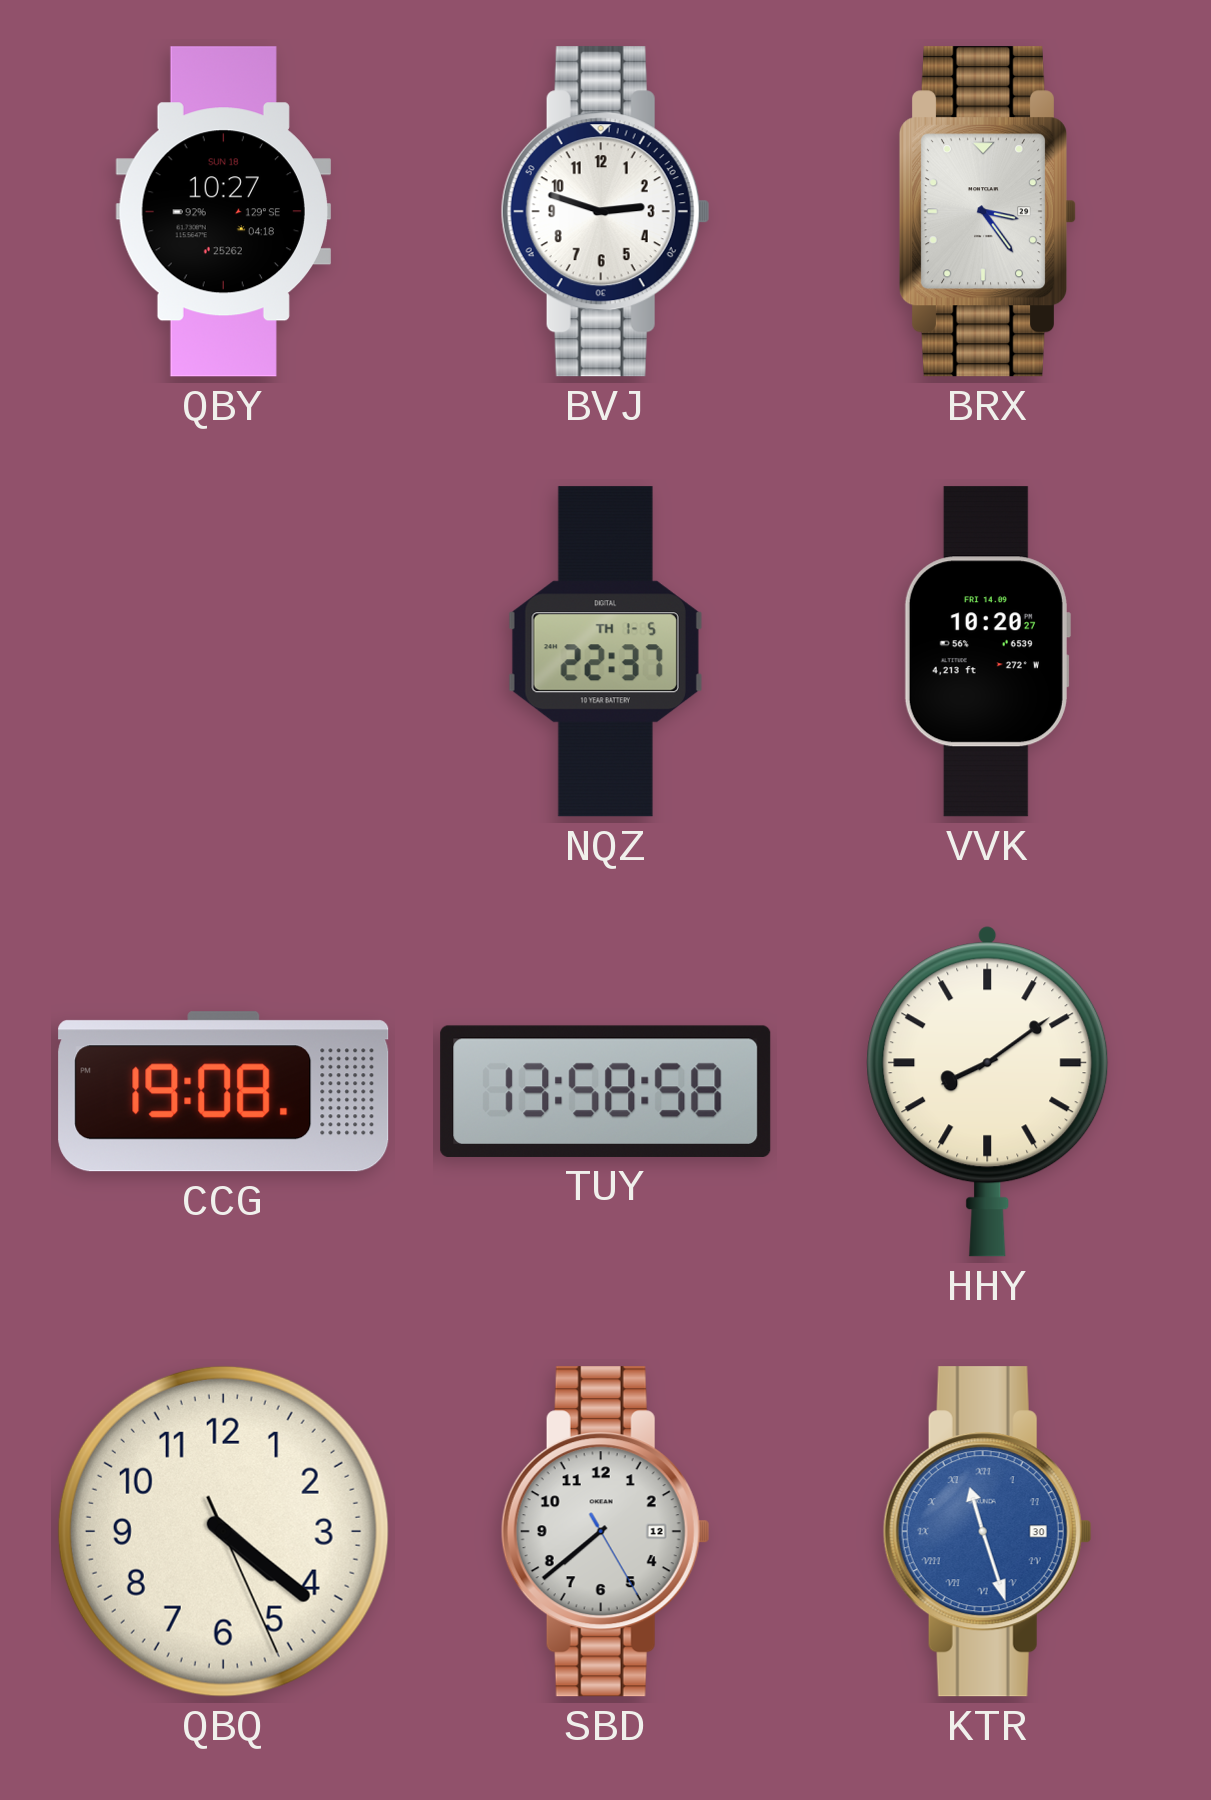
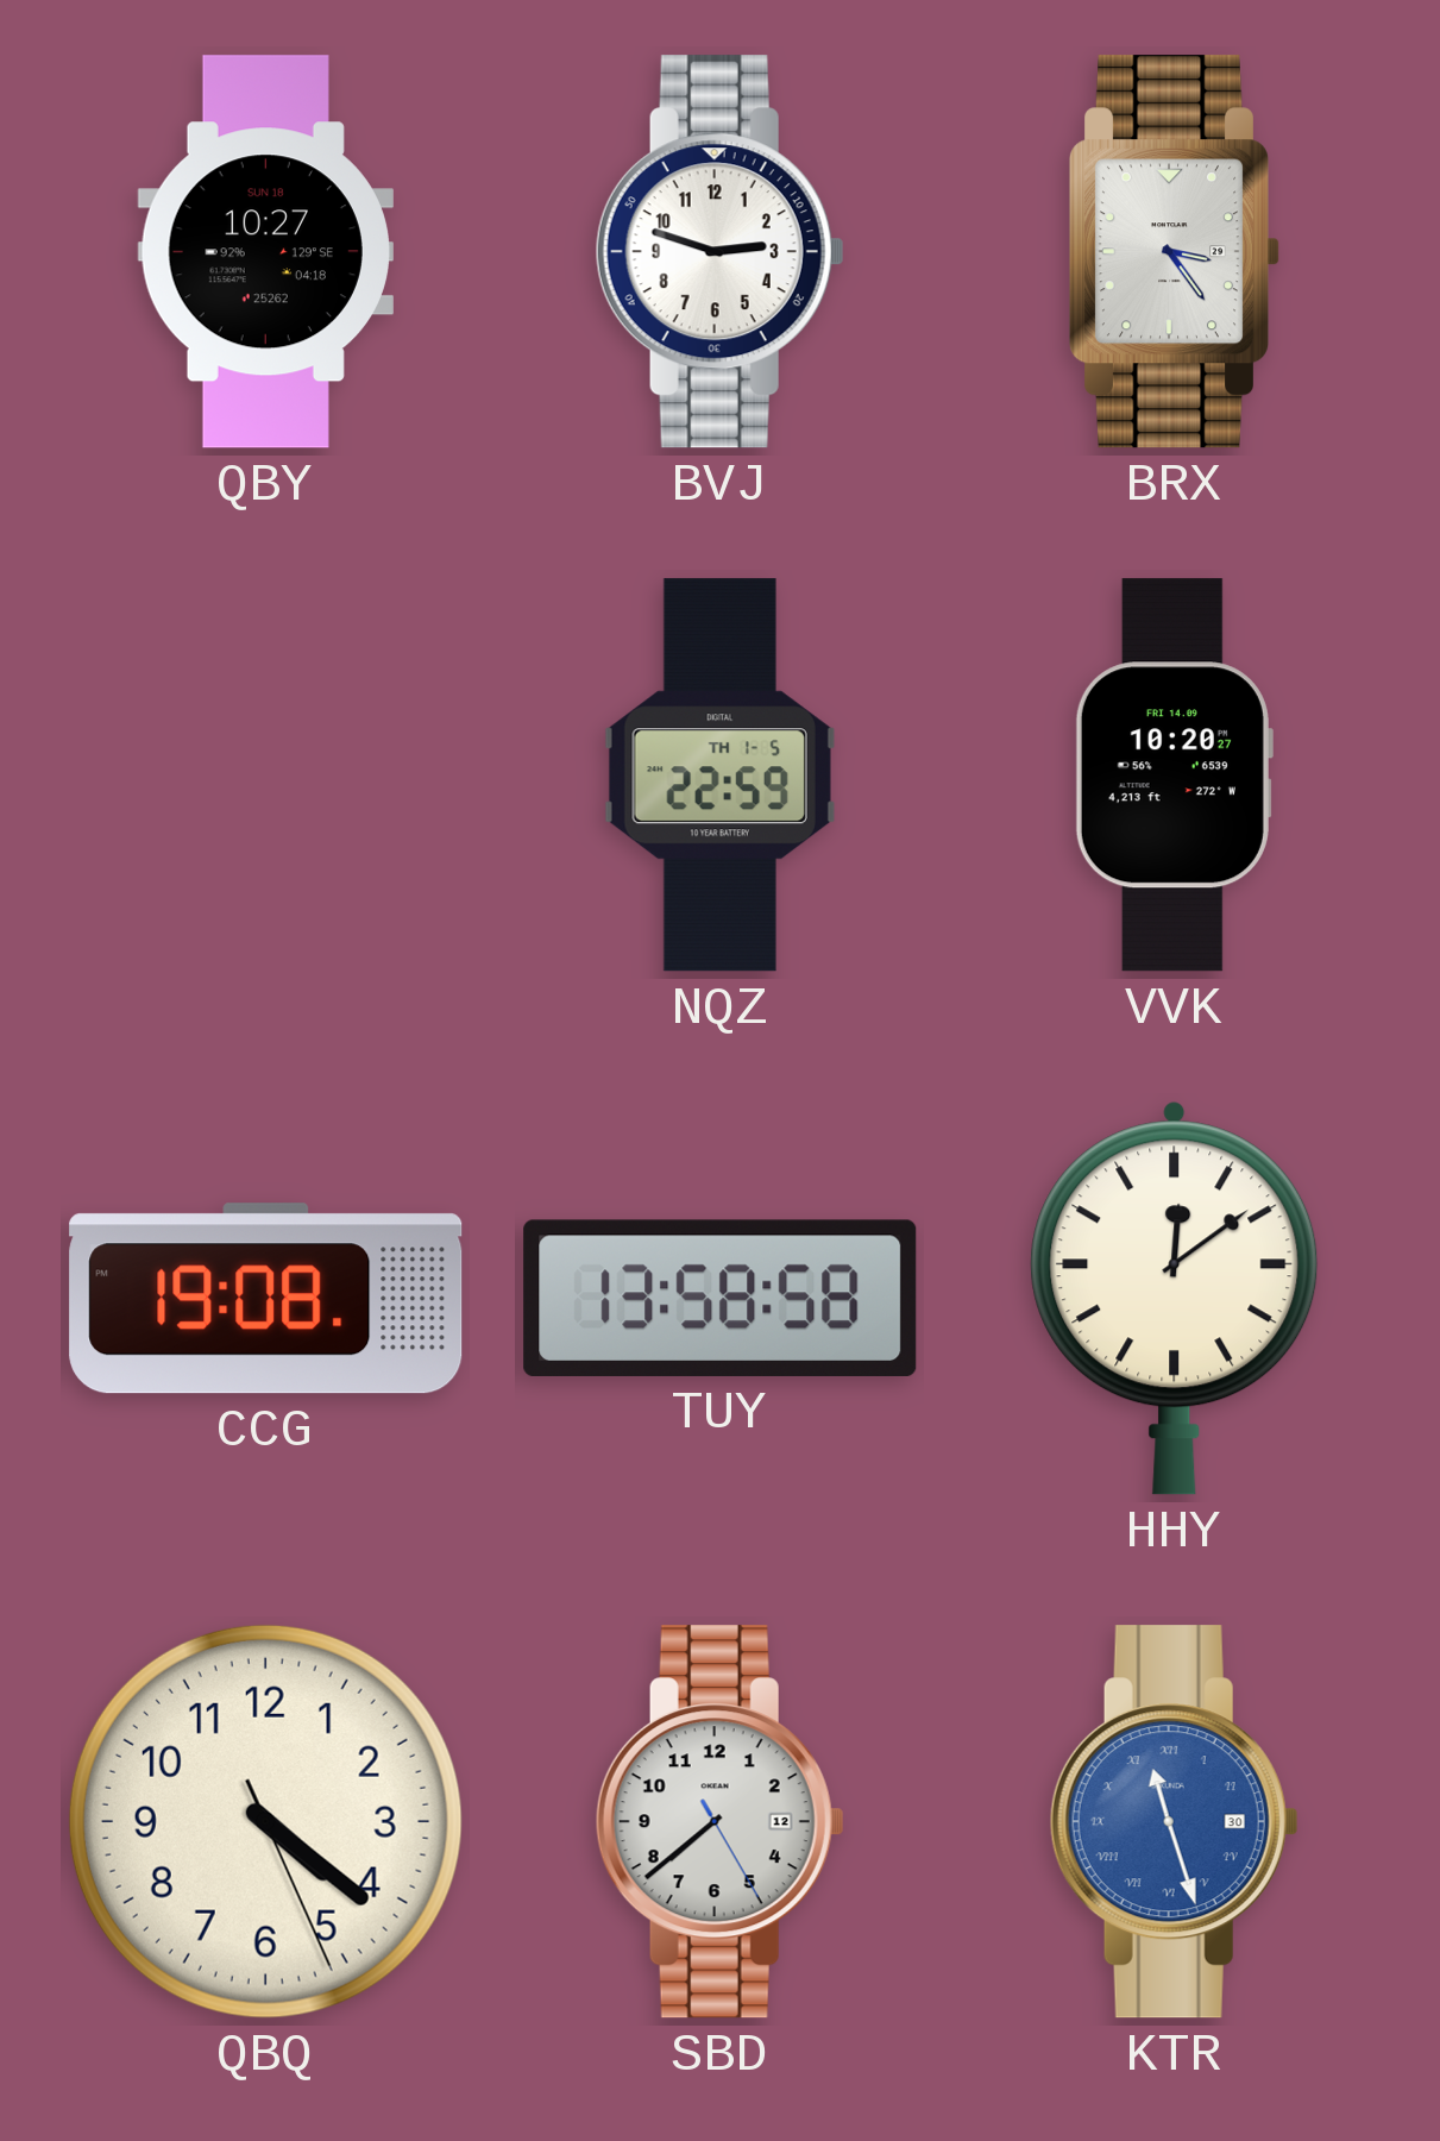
NQZ: 22:37 -> 22:59
HHY: 8:09 -> 12:09
